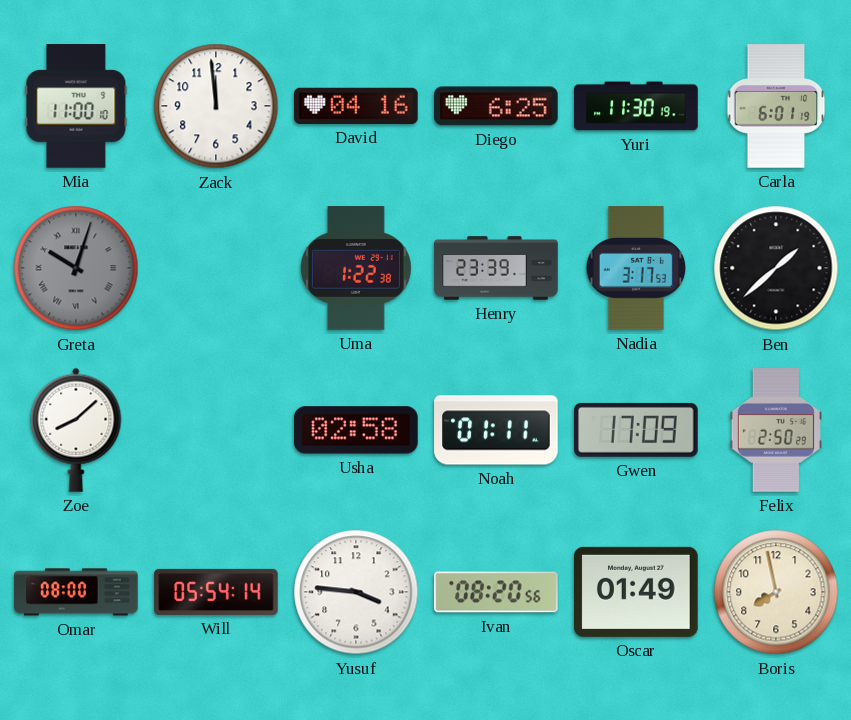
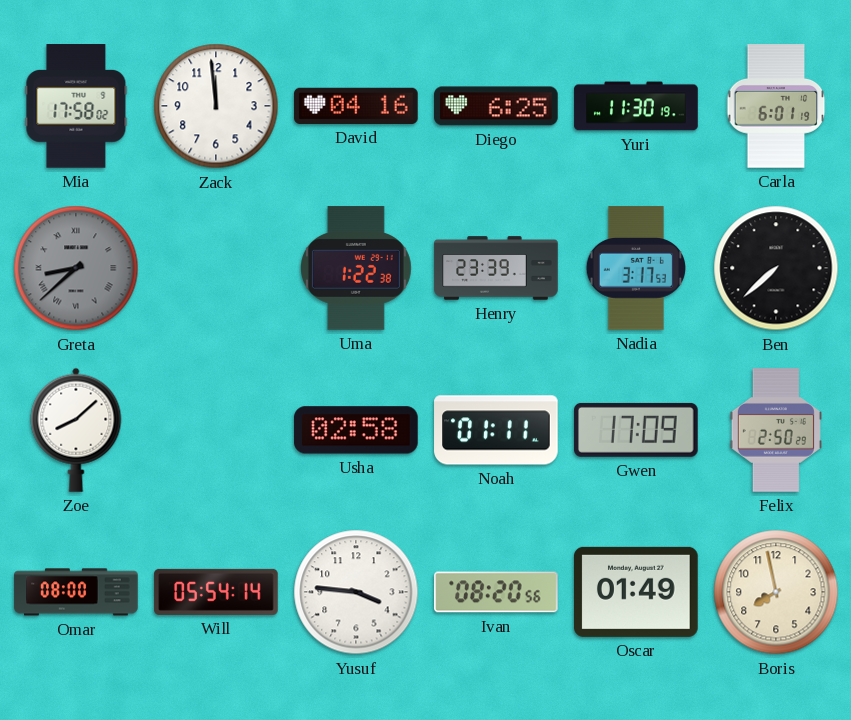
Mia: 11:00 -> 17:58
Greta: 10:03 -> 8:38
Ben: 1:38 -> 7:38
